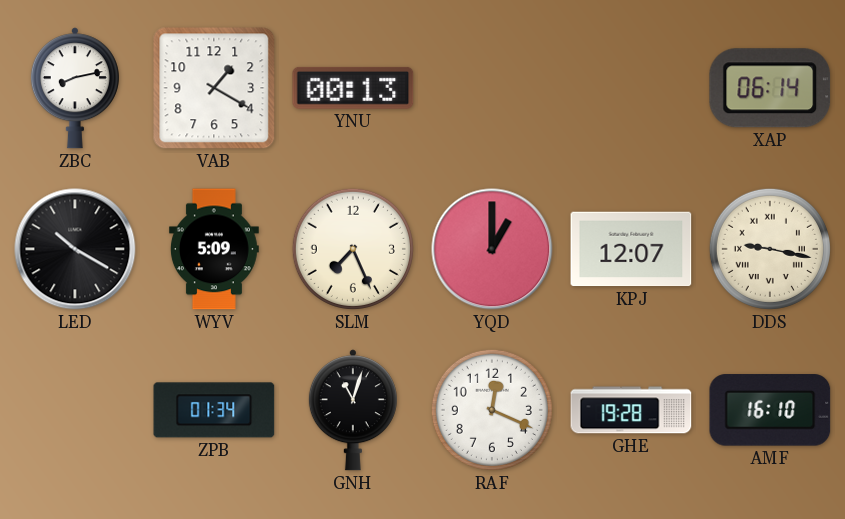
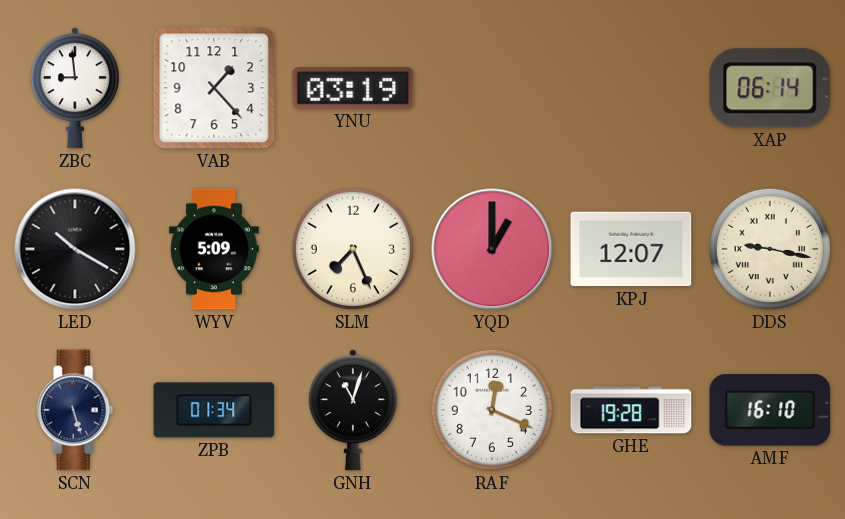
ZBC: 8:13 -> 8:59
VAB: 1:20 -> 1:23
YNU: 00:13 -> 03:19
SCN: none -> 5:27
